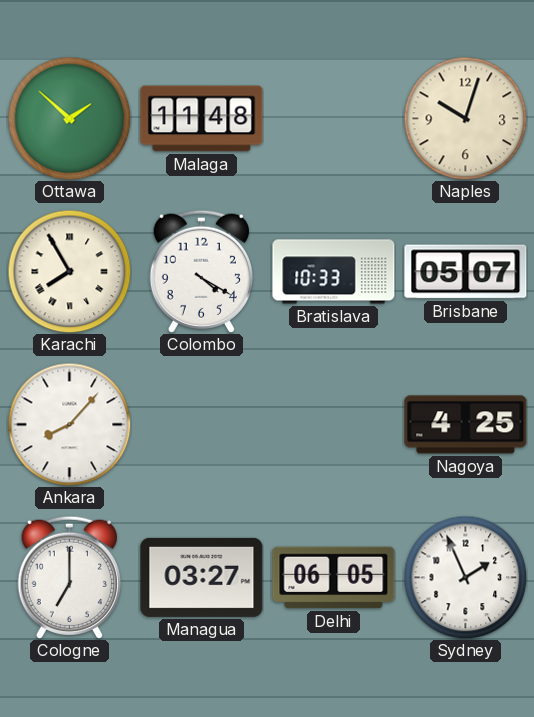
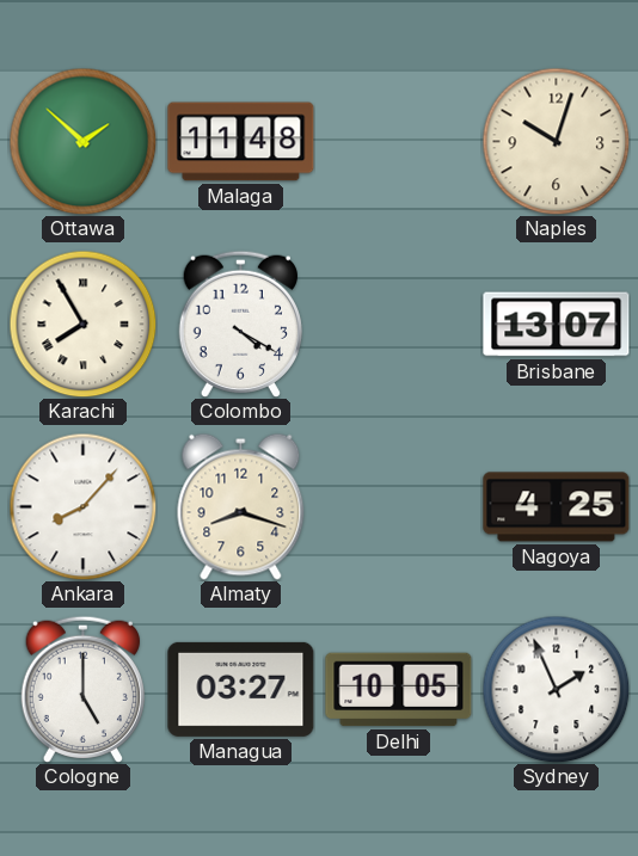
Bratislava: 10:33 -> none
Brisbane: 05:07 -> 13:07
Almaty: none -> 8:18
Cologne: 7:00 -> 5:00
Delhi: 06:05 -> 10:05
